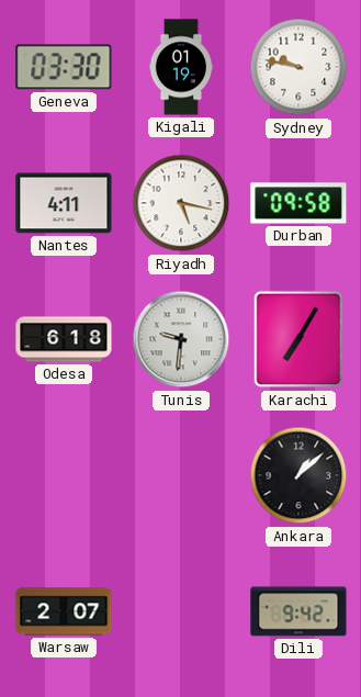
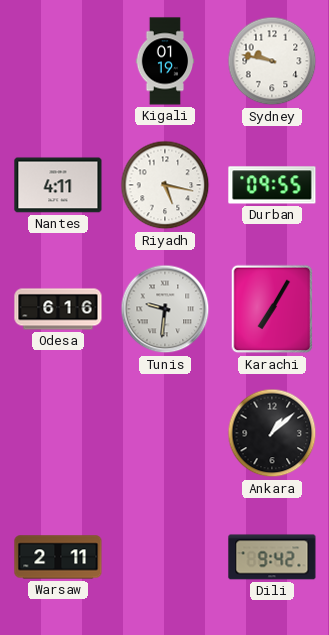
Geneva: 03:30 -> none
Durban: 09:58 -> 09:55
Odesa: 6:18 -> 6:16
Warsaw: 2:07 -> 2:11
